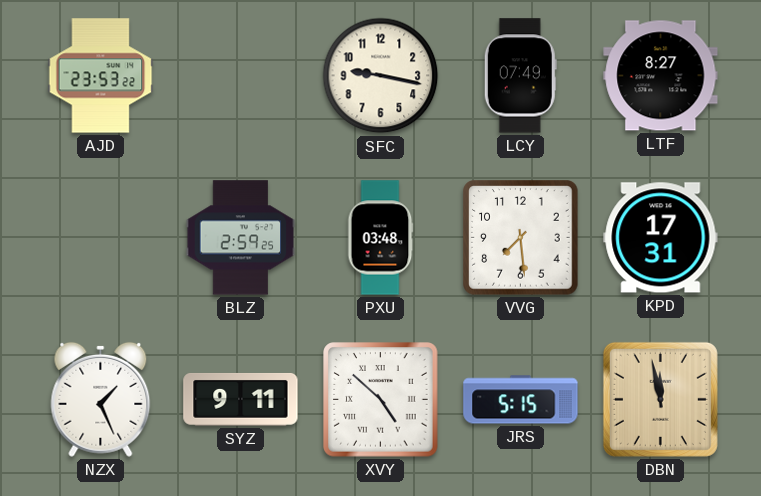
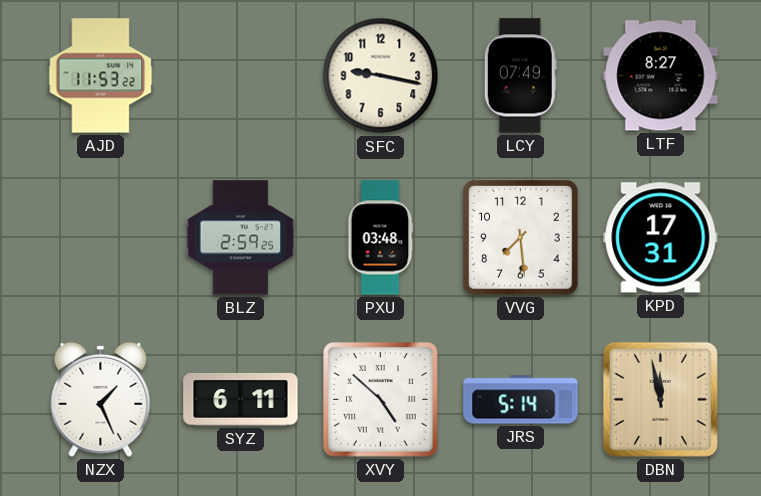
AJD: 23:53 -> 11:53
SYZ: 9:11 -> 6:11
JRS: 5:15 -> 5:14
